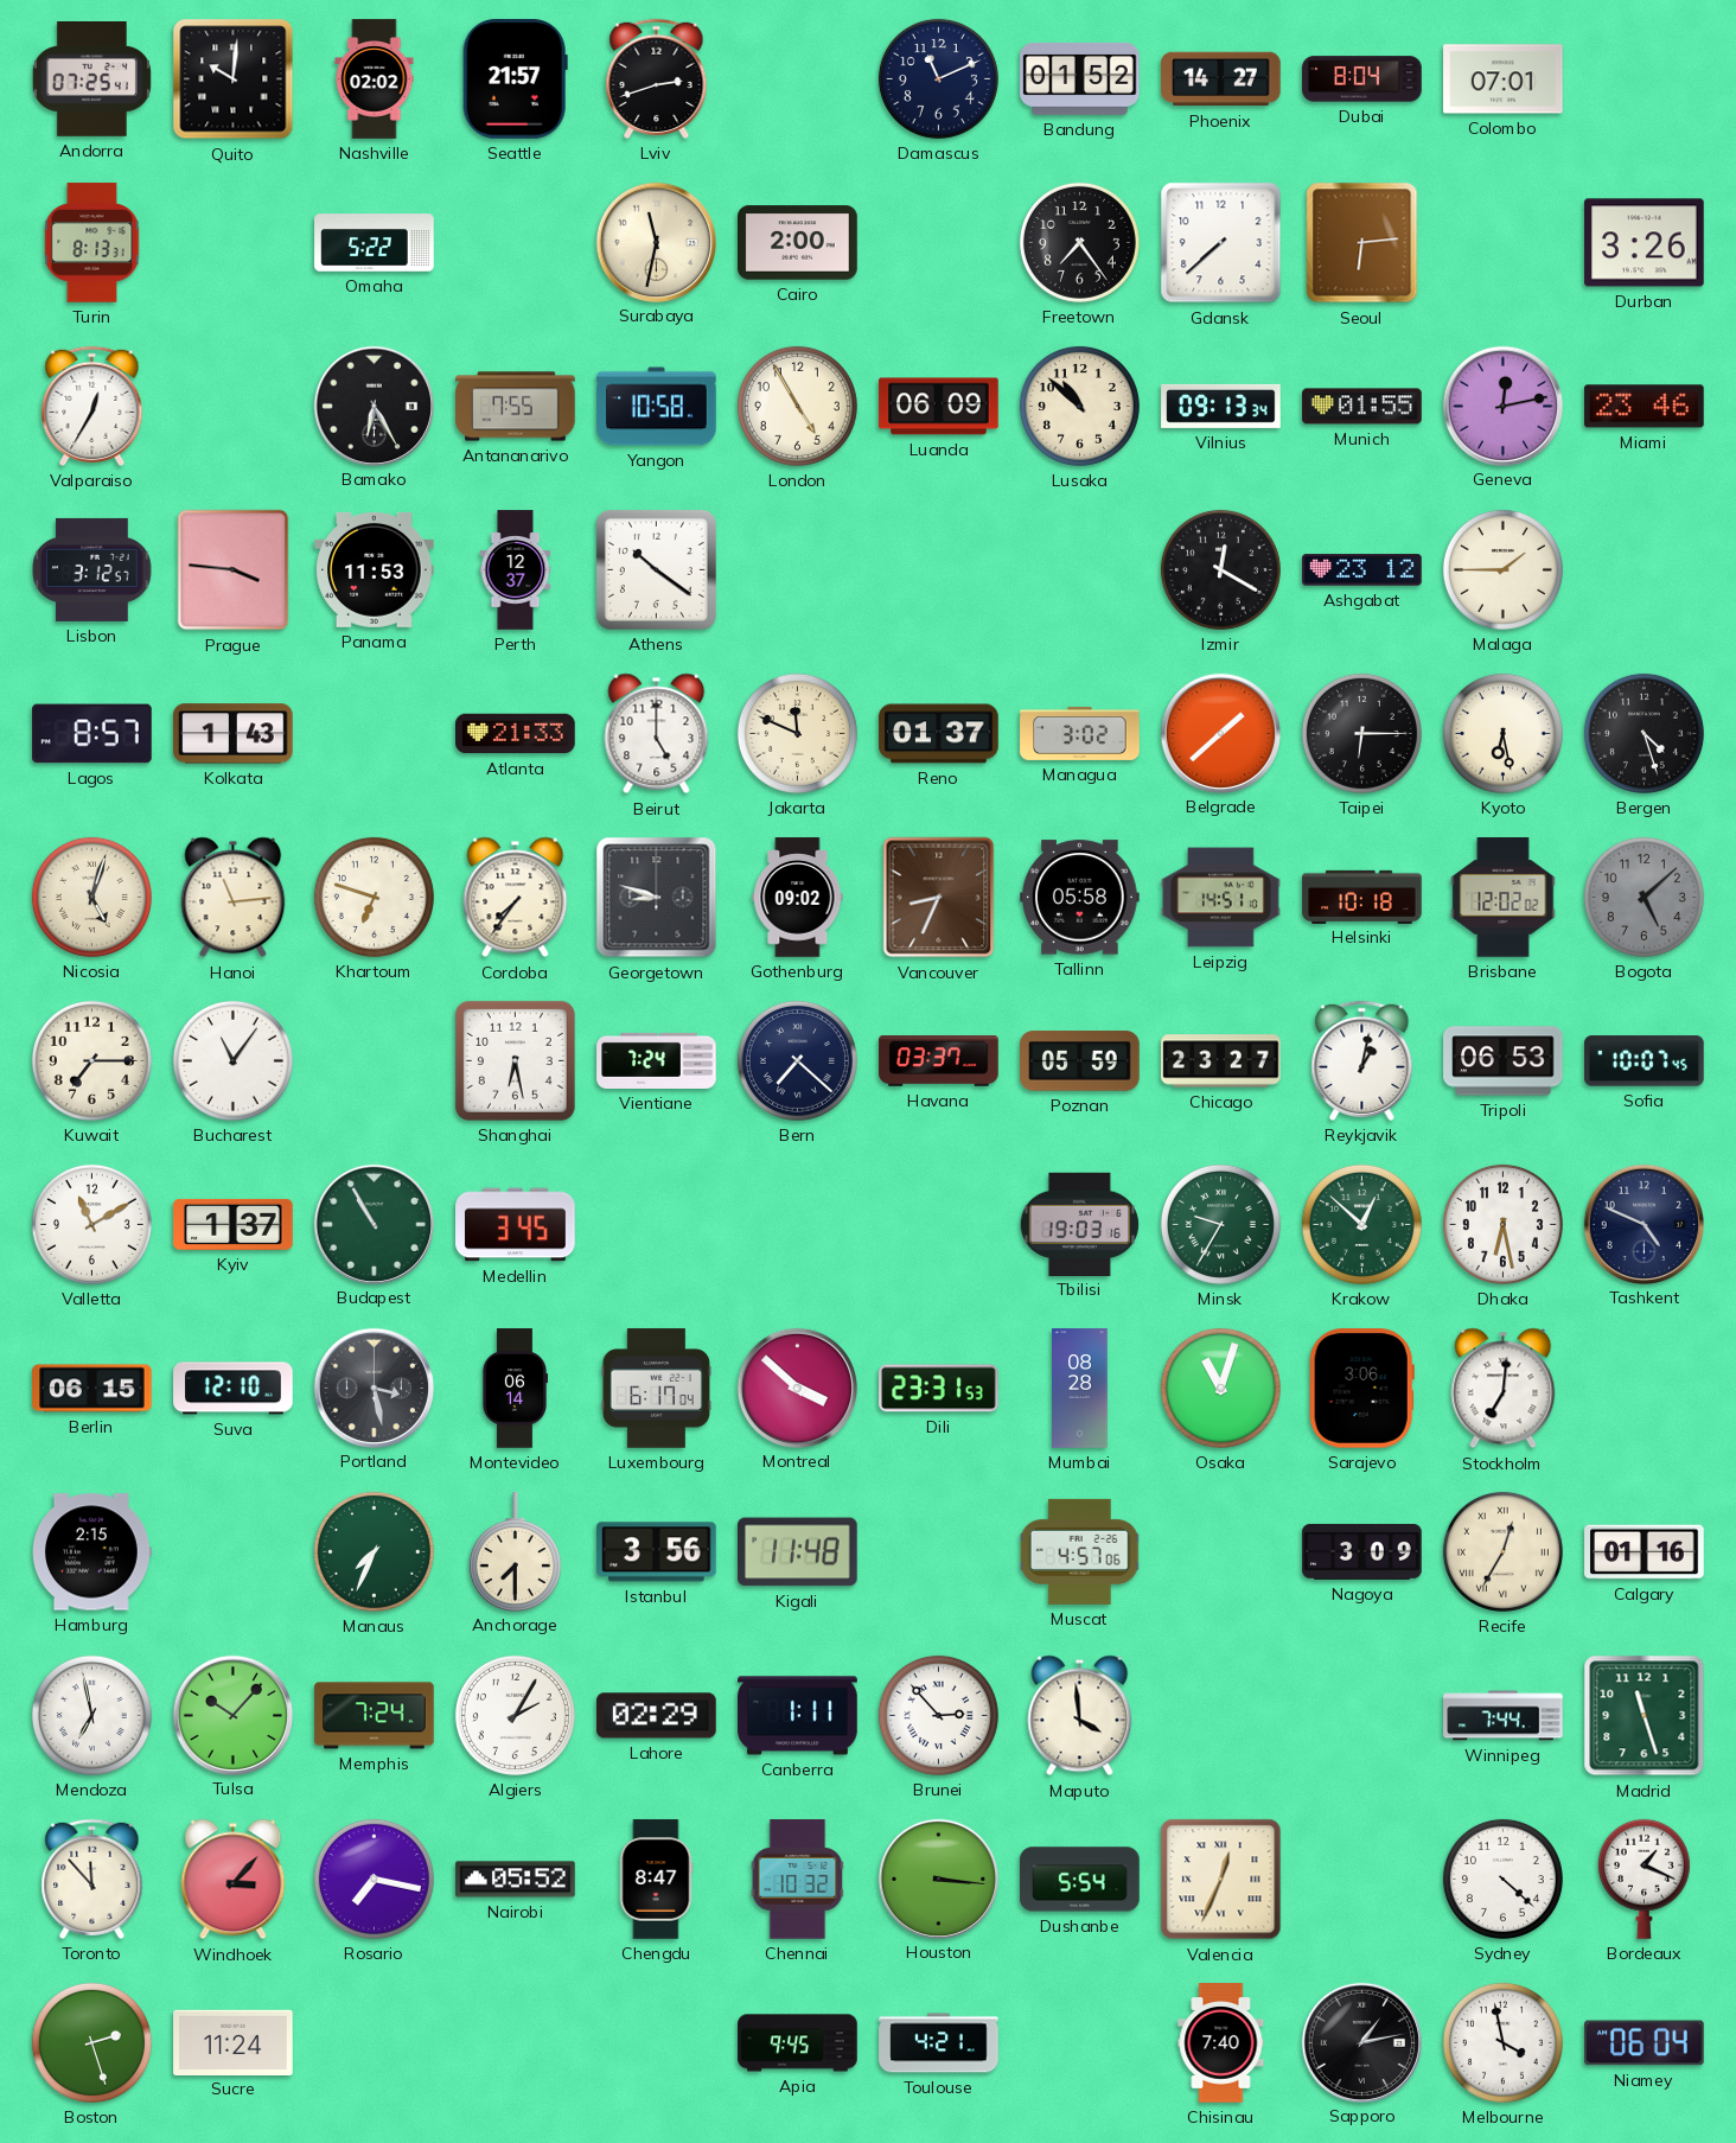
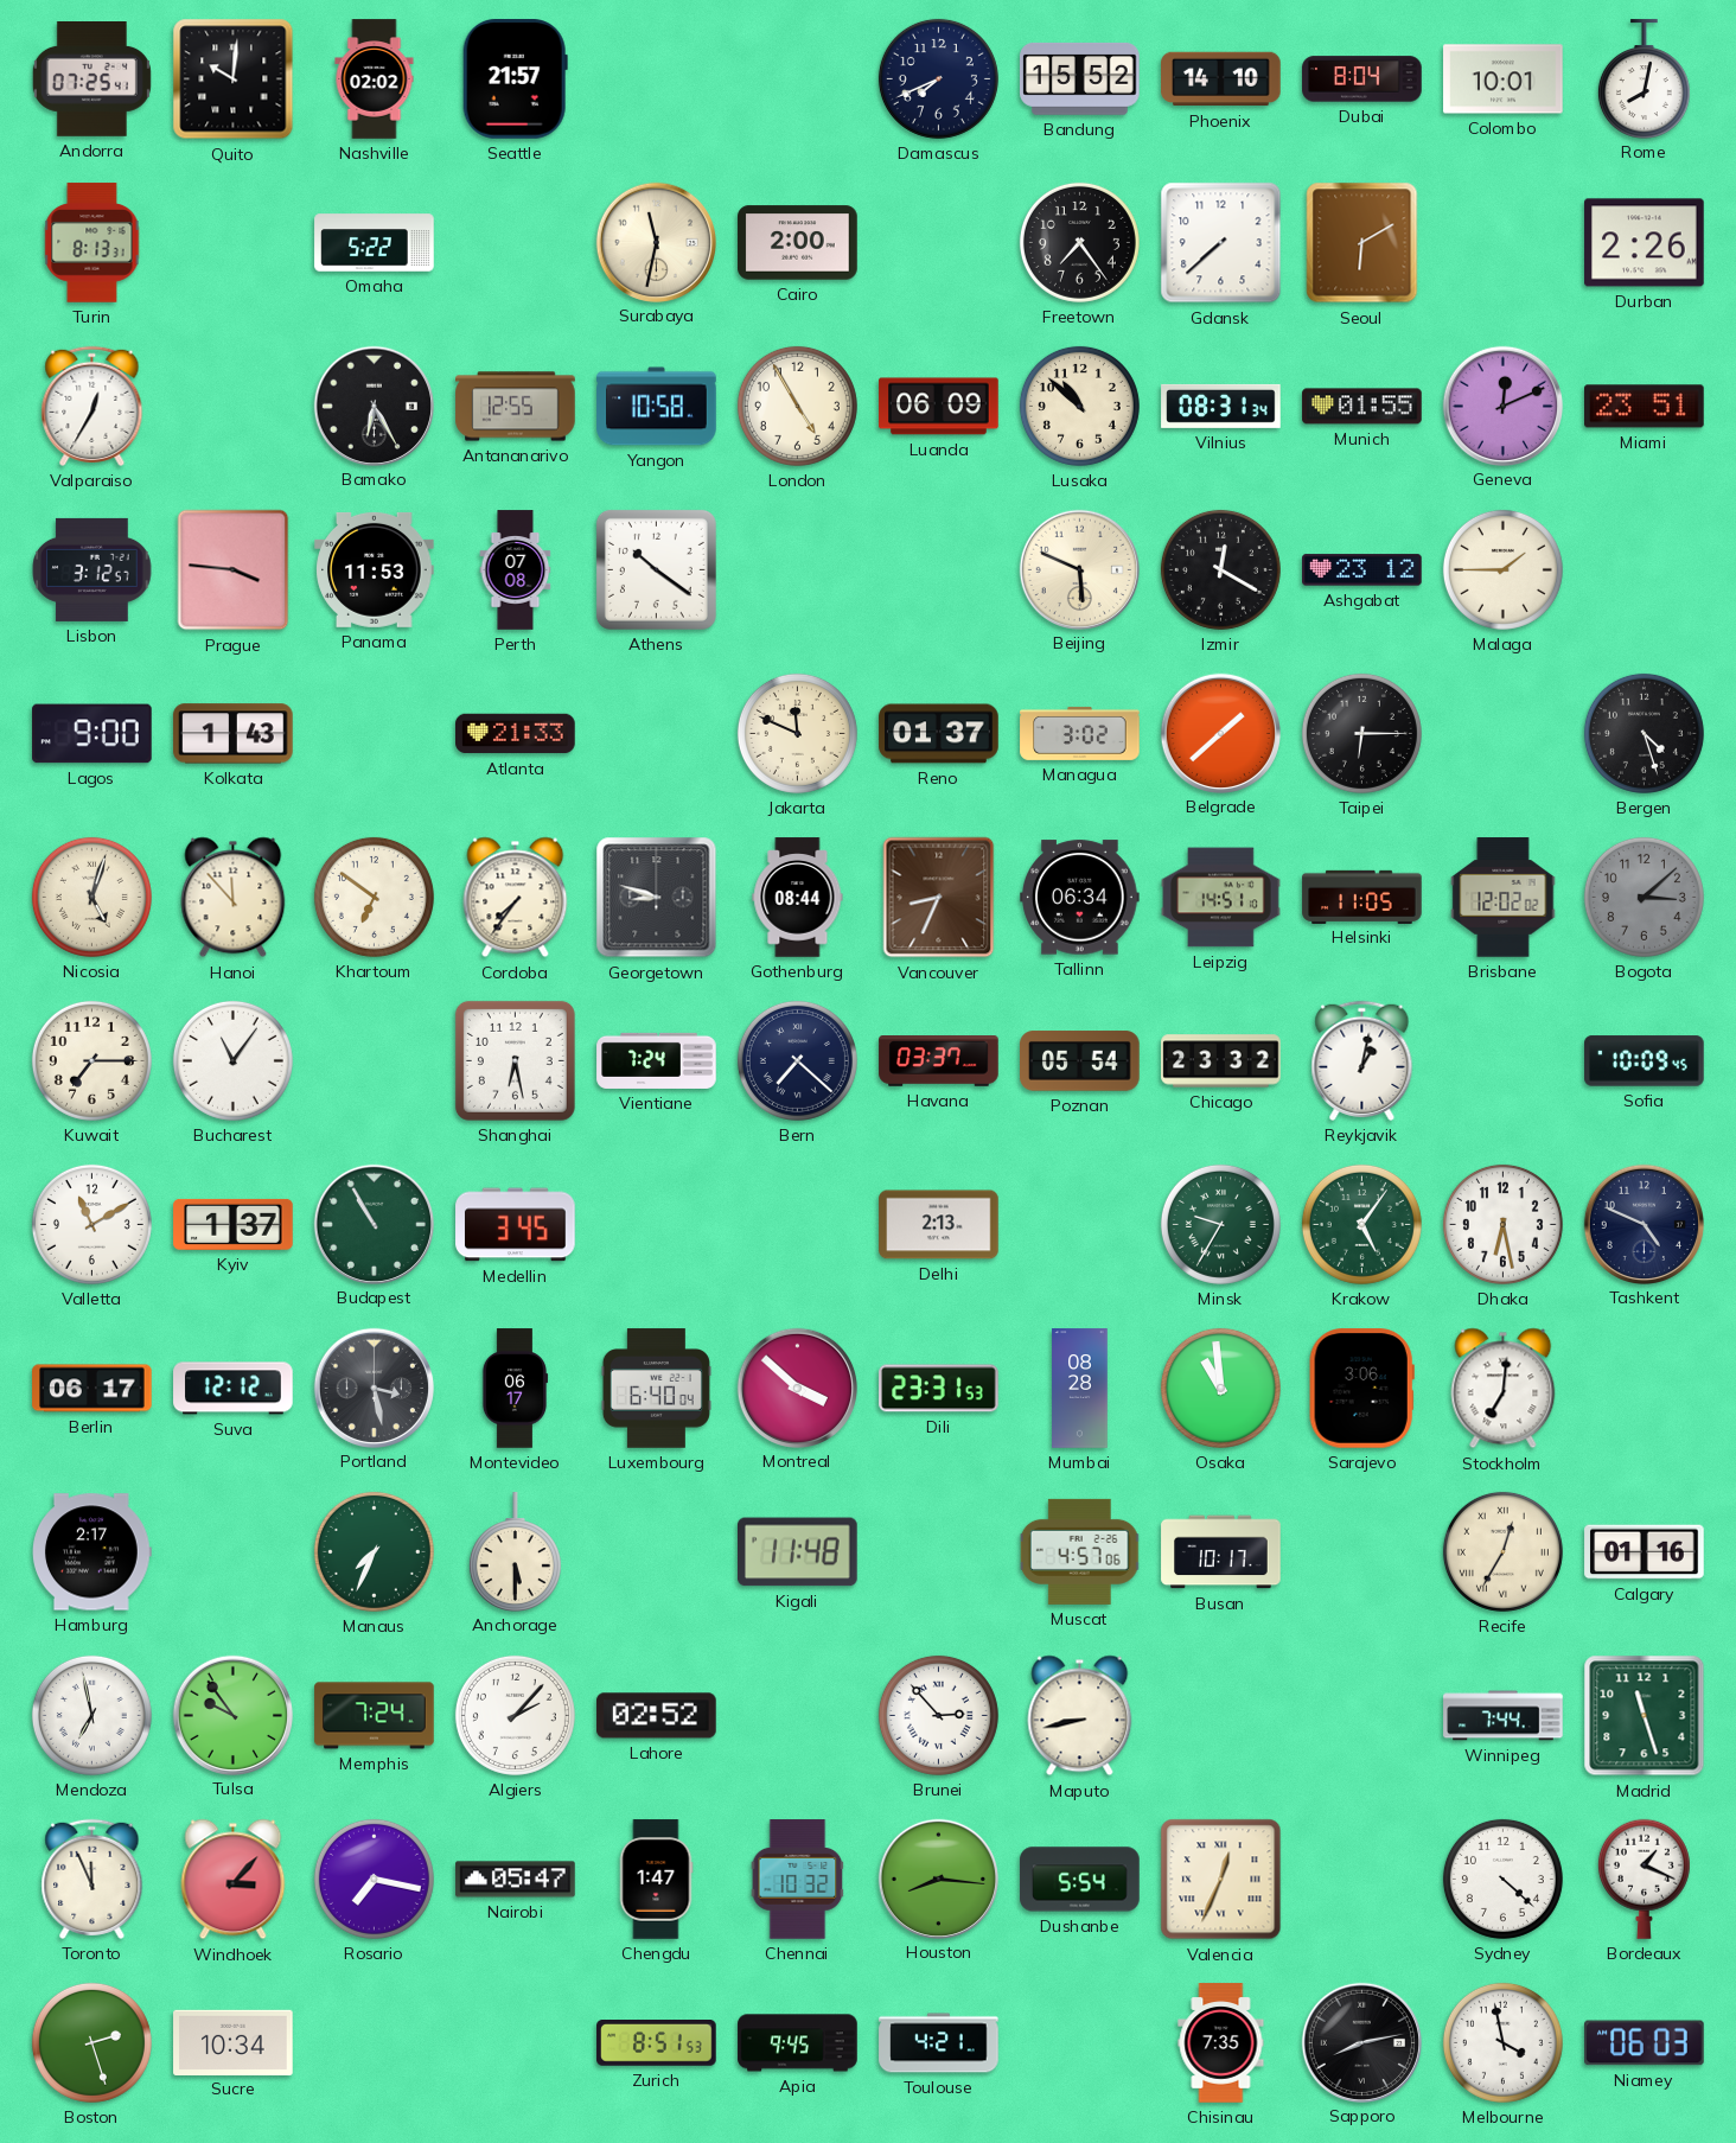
Lviv: 2:42 -> none
Damascus: 11:11 -> 7:41
Bandung: 01:52 -> 15:52
Phoenix: 14:27 -> 14:10
Colombo: 07:01 -> 10:01
Rome: none -> 8:02
Seoul: 6:14 -> 6:10
Durban: 3:26 -> 2:26
Antananarivo: 7:55 -> 12:55
Vilnius: 09:13 -> 08:31
Geneva: 12:13 -> 12:11
Miami: 23:46 -> 23:51
Perth: 12:37 -> 07:08
Beijing: none -> 5:49
Lagos: 8:57 -> 9:00
Beirut: 5:00 -> none
Kyoto: 6:28 -> none
Hanoi: 11:14 -> 11:53
Khartoum: 6:48 -> 6:51
Gothenburg: 09:02 -> 08:44
Tallinn: 05:58 -> 06:34
Helsinki: 10:18 -> 11:05
Bogota: 5:08 -> 3:08
Poznan: 05:59 -> 05:54
Chicago: 23:27 -> 23:32
Tripoli: 06:53 -> none
Sofia: 10:07 -> 10:09
Delhi: none -> 2:13
Tbilisi: 19:03 -> none
Krakow: 12:52 -> 5:06
Berlin: 06:15 -> 06:17
Suva: 12:10 -> 12:12
Montevideo: 06:14 -> 06:17
Luxembourg: 6:17 -> 6:40
Osaka: 11:03 -> 10:59
Hamburg: 2:15 -> 2:17
Anchorage: 7:30 -> 5:30
Istanbul: 3:56 -> none
Busan: none -> 10:17
Nagoya: 3:09 -> none
Tulsa: 10:07 -> 9:54
Algiers: 2:05 -> 2:07
Lahore: 02:29 -> 02:52
Canberra: 1:11 -> none
Maputo: 3:59 -> 8:43
Toronto: 11:53 -> 11:56
Nairobi: 05:52 -> 05:47
Chengdu: 8:47 -> 1:47
Houston: 3:16 -> 8:16
Sucre: 11:24 -> 10:34
Zurich: none -> 8:51
Chisinau: 7:40 -> 7:35
Sapporo: 1:13 -> 8:13
Niamey: 06:04 -> 06:03
